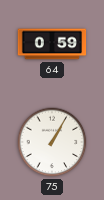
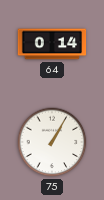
64: 0:59 -> 0:14
